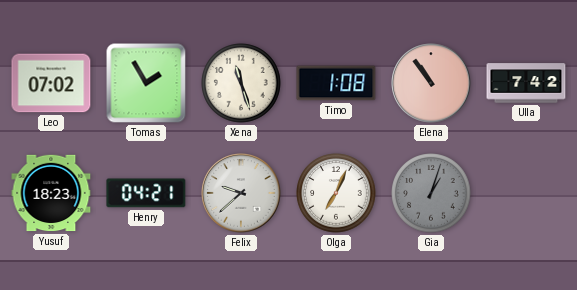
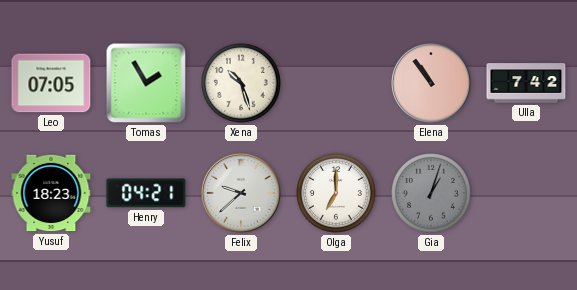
Leo: 07:02 -> 07:05
Xena: 11:27 -> 10:27
Timo: 1:08 -> none
Olga: 7:04 -> 7:00
